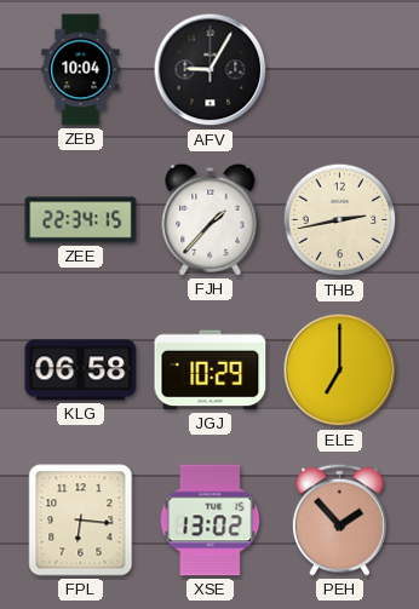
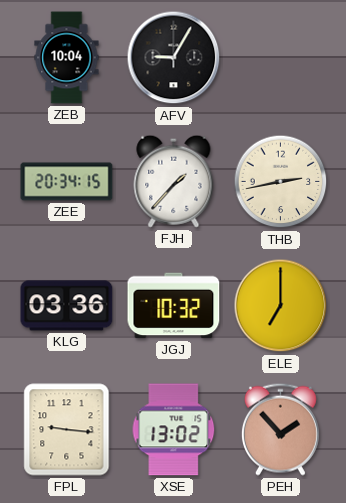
ZEE: 22:34 -> 20:34
KLG: 06:58 -> 03:36
JGJ: 10:29 -> 10:32
FPL: 6:16 -> 9:16
